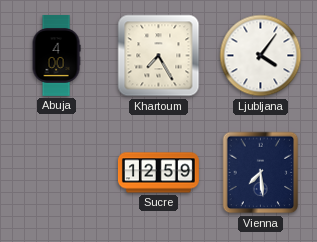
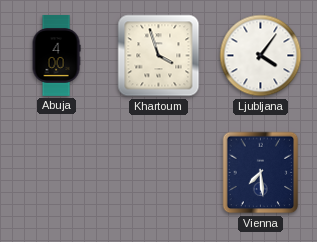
Khartoum: 7:25 -> 3:57
Sucre: 12:59 -> none
